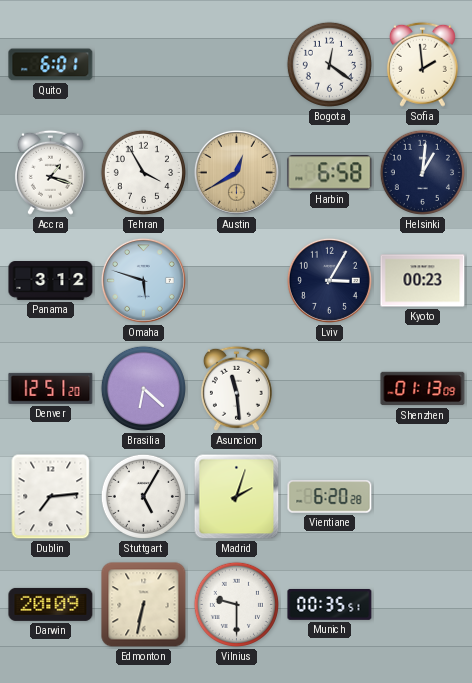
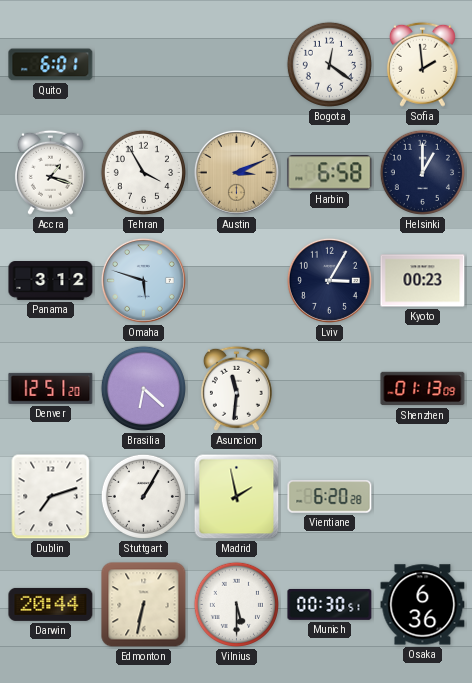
Austin: 12:40 -> 3:11
Helsinki: 1:01 -> 1:00
Asuncion: 11:29 -> 11:31
Dublin: 7:14 -> 7:12
Stuttgart: 5:05 -> 1:05
Madrid: 2:03 -> 1:58
Darwin: 20:09 -> 20:44
Vilnius: 9:30 -> 5:30
Munich: 00:35 -> 00:30
Osaka: none -> 6:36
